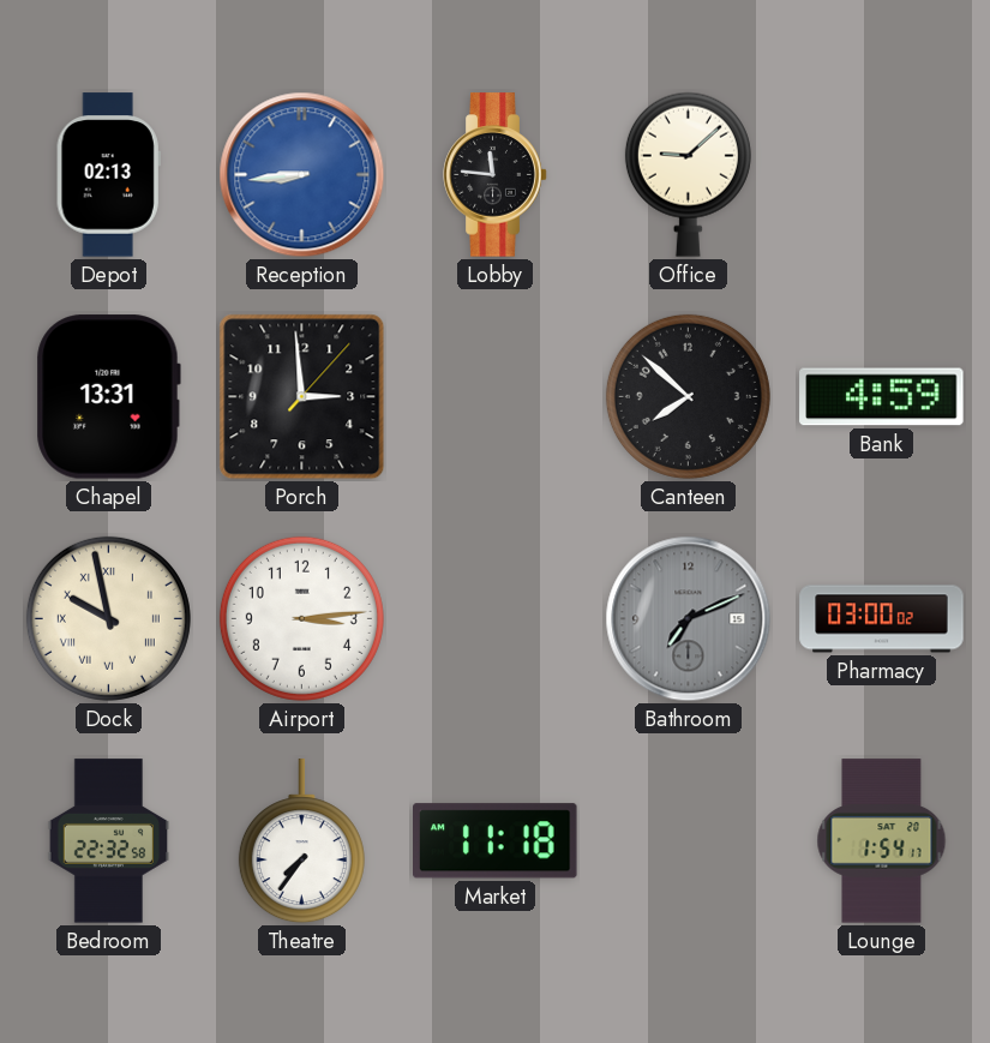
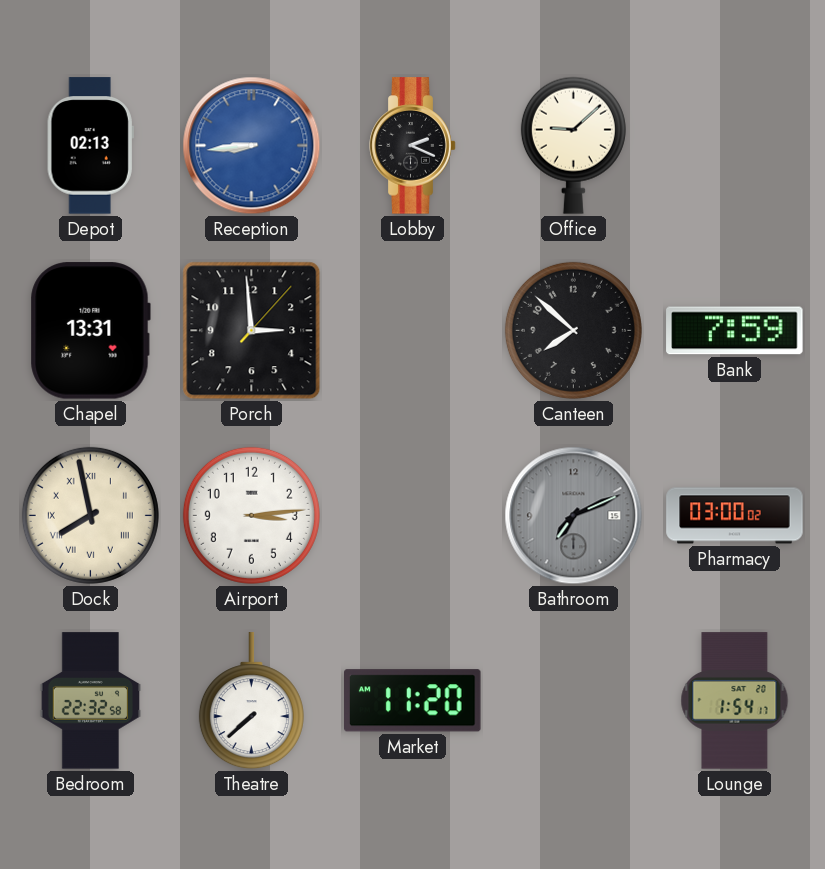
Lobby: 11:46 -> 2:19
Bank: 4:59 -> 7:59
Dock: 9:58 -> 7:58
Theatre: 7:36 -> 7:38
Market: 11:18 -> 11:20
